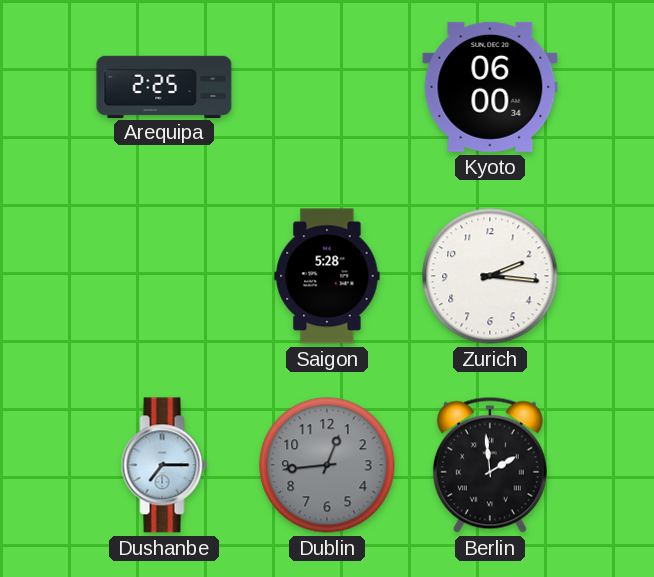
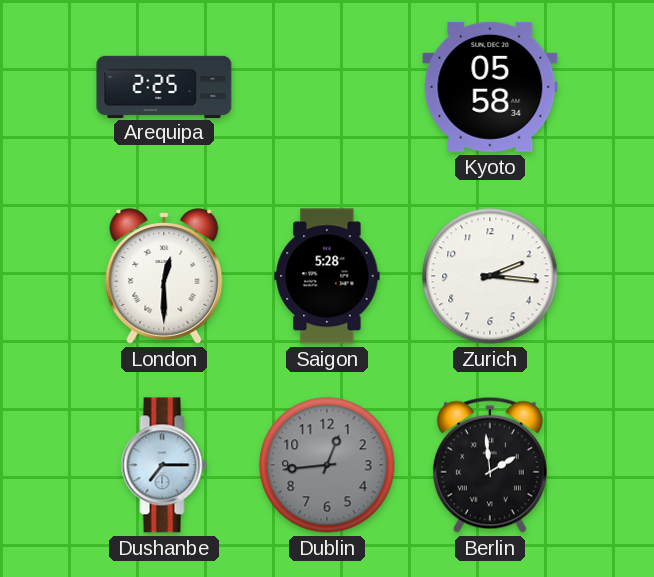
Kyoto: 06:00 -> 05:58
London: none -> 12:30
